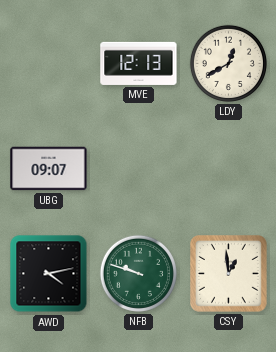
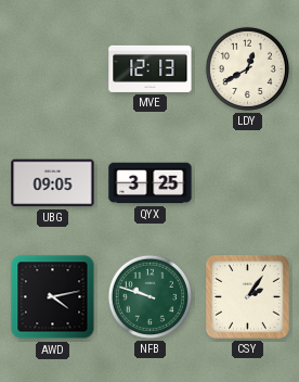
UBG: 09:07 -> 09:05
QYX: none -> 3:25
CSY: 12:59 -> 2:06
